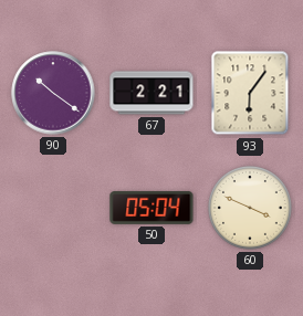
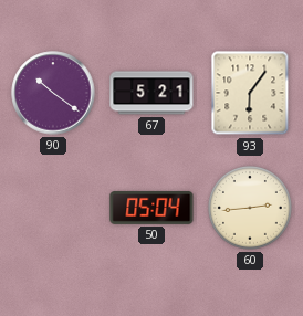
67: 2:21 -> 5:21
60: 3:49 -> 2:44
